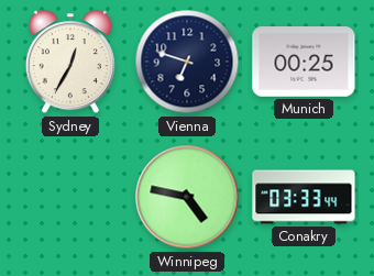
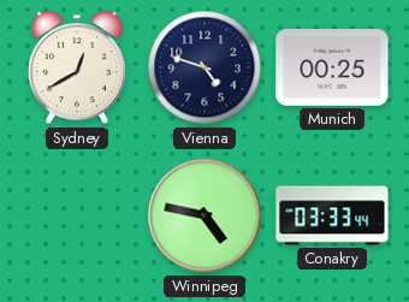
Sydney: 12:35 -> 12:40
Vienna: 6:48 -> 4:48
